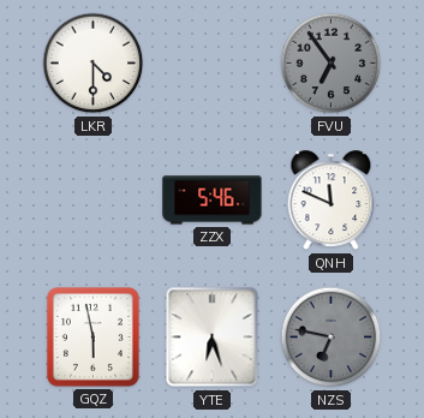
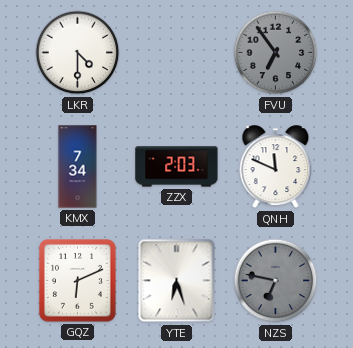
KMX: none -> 7:34
ZZX: 5:46 -> 2:03
GQZ: 5:58 -> 6:11
